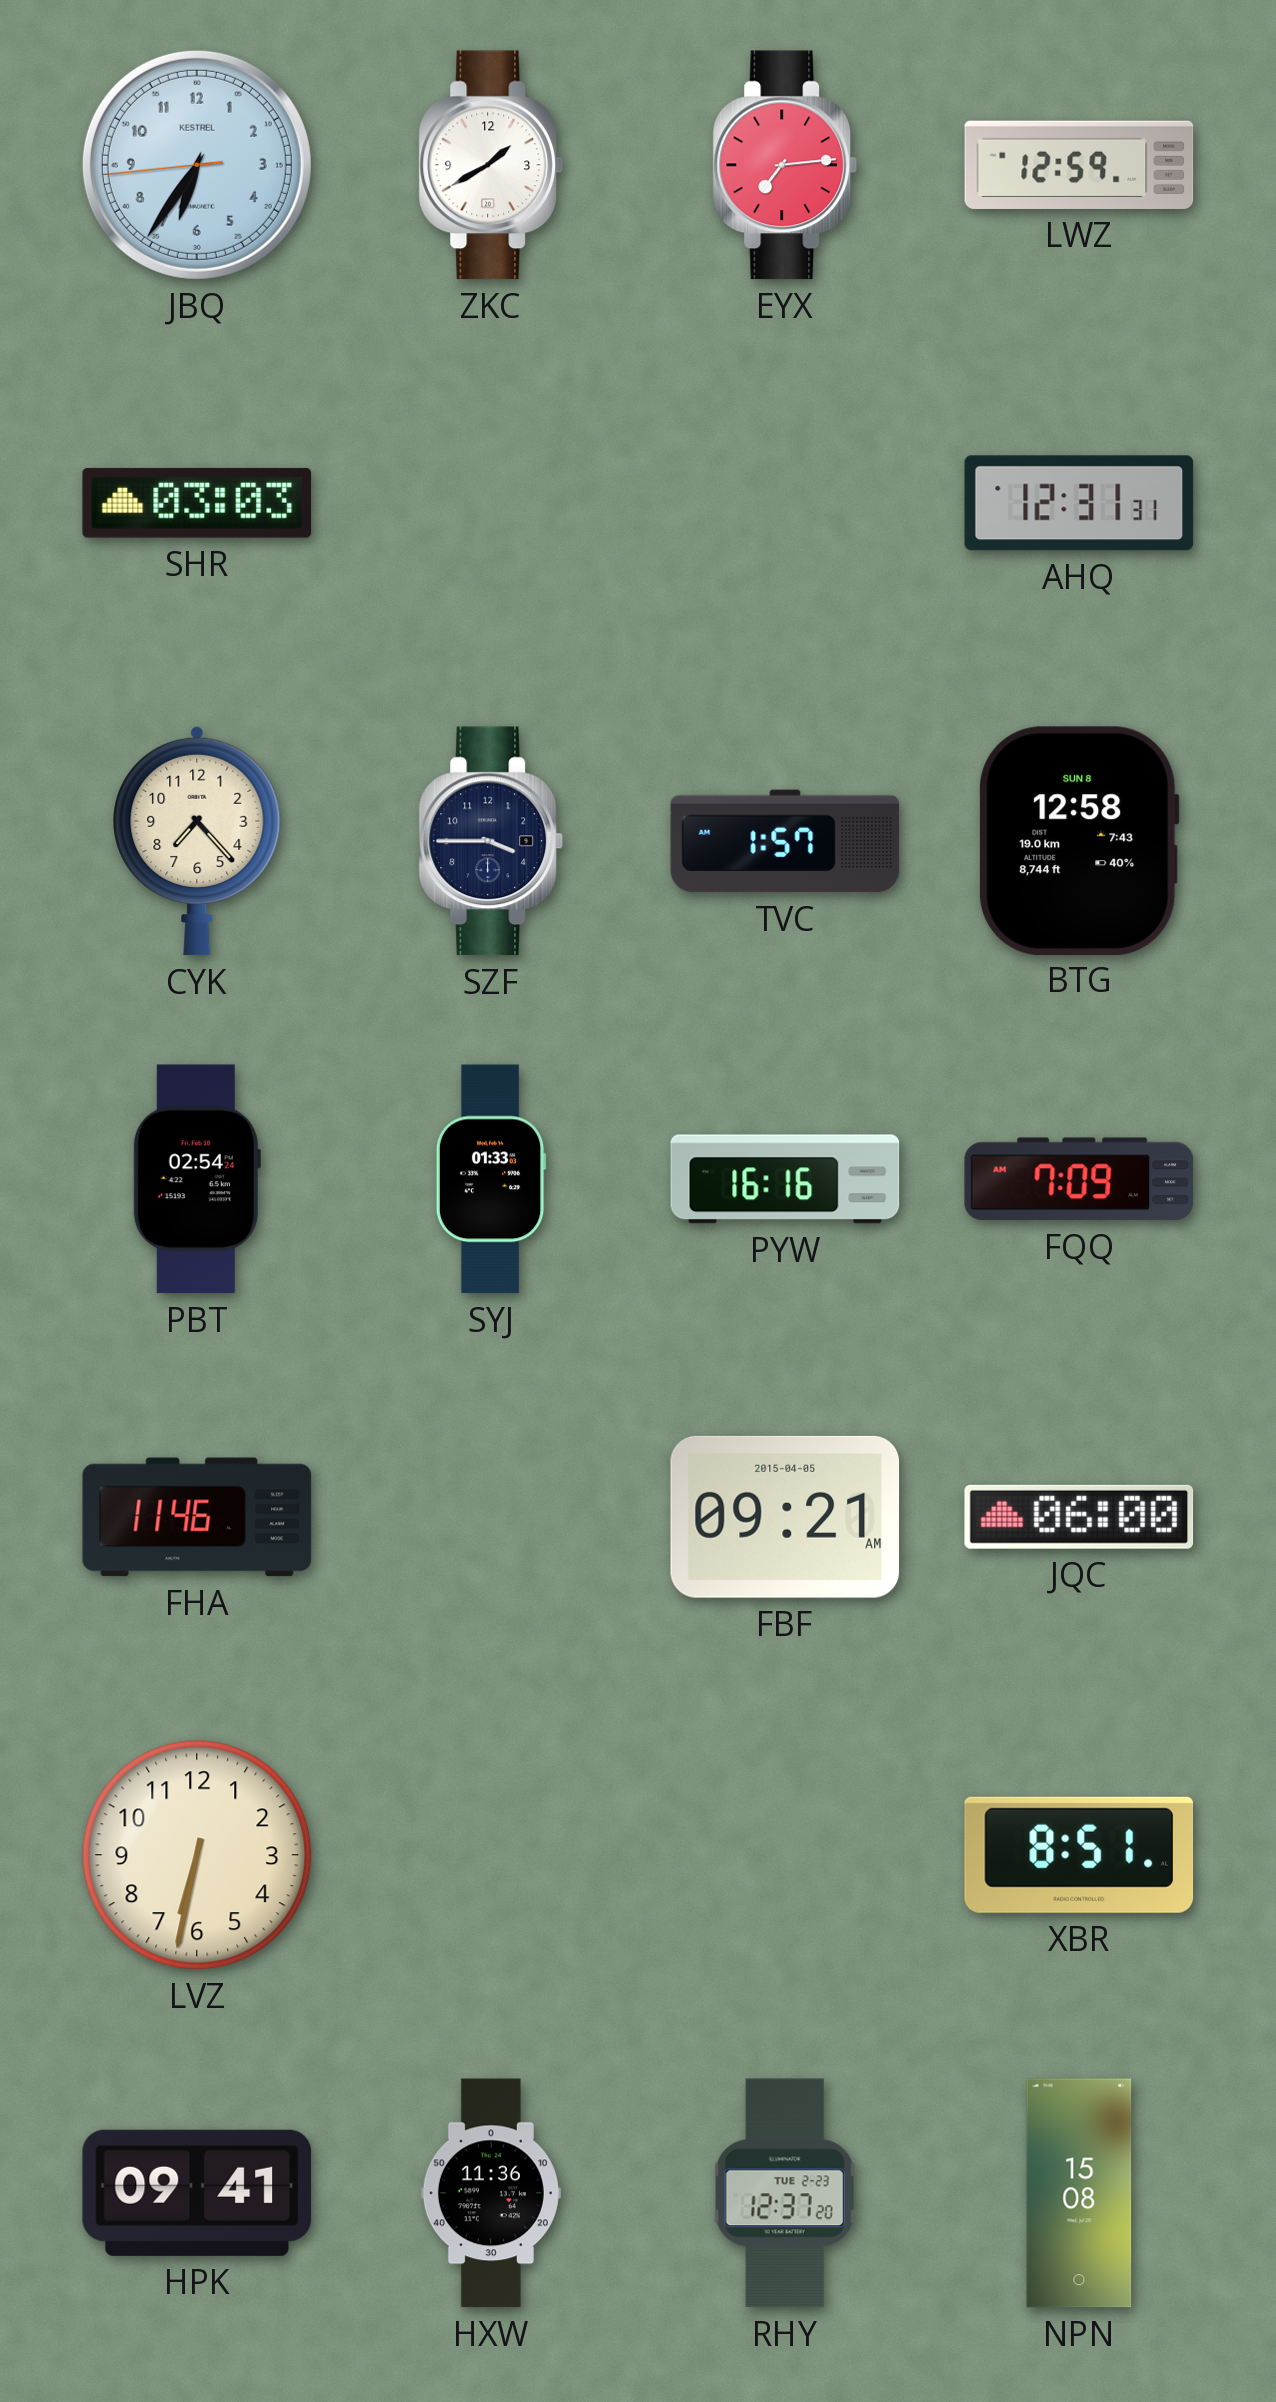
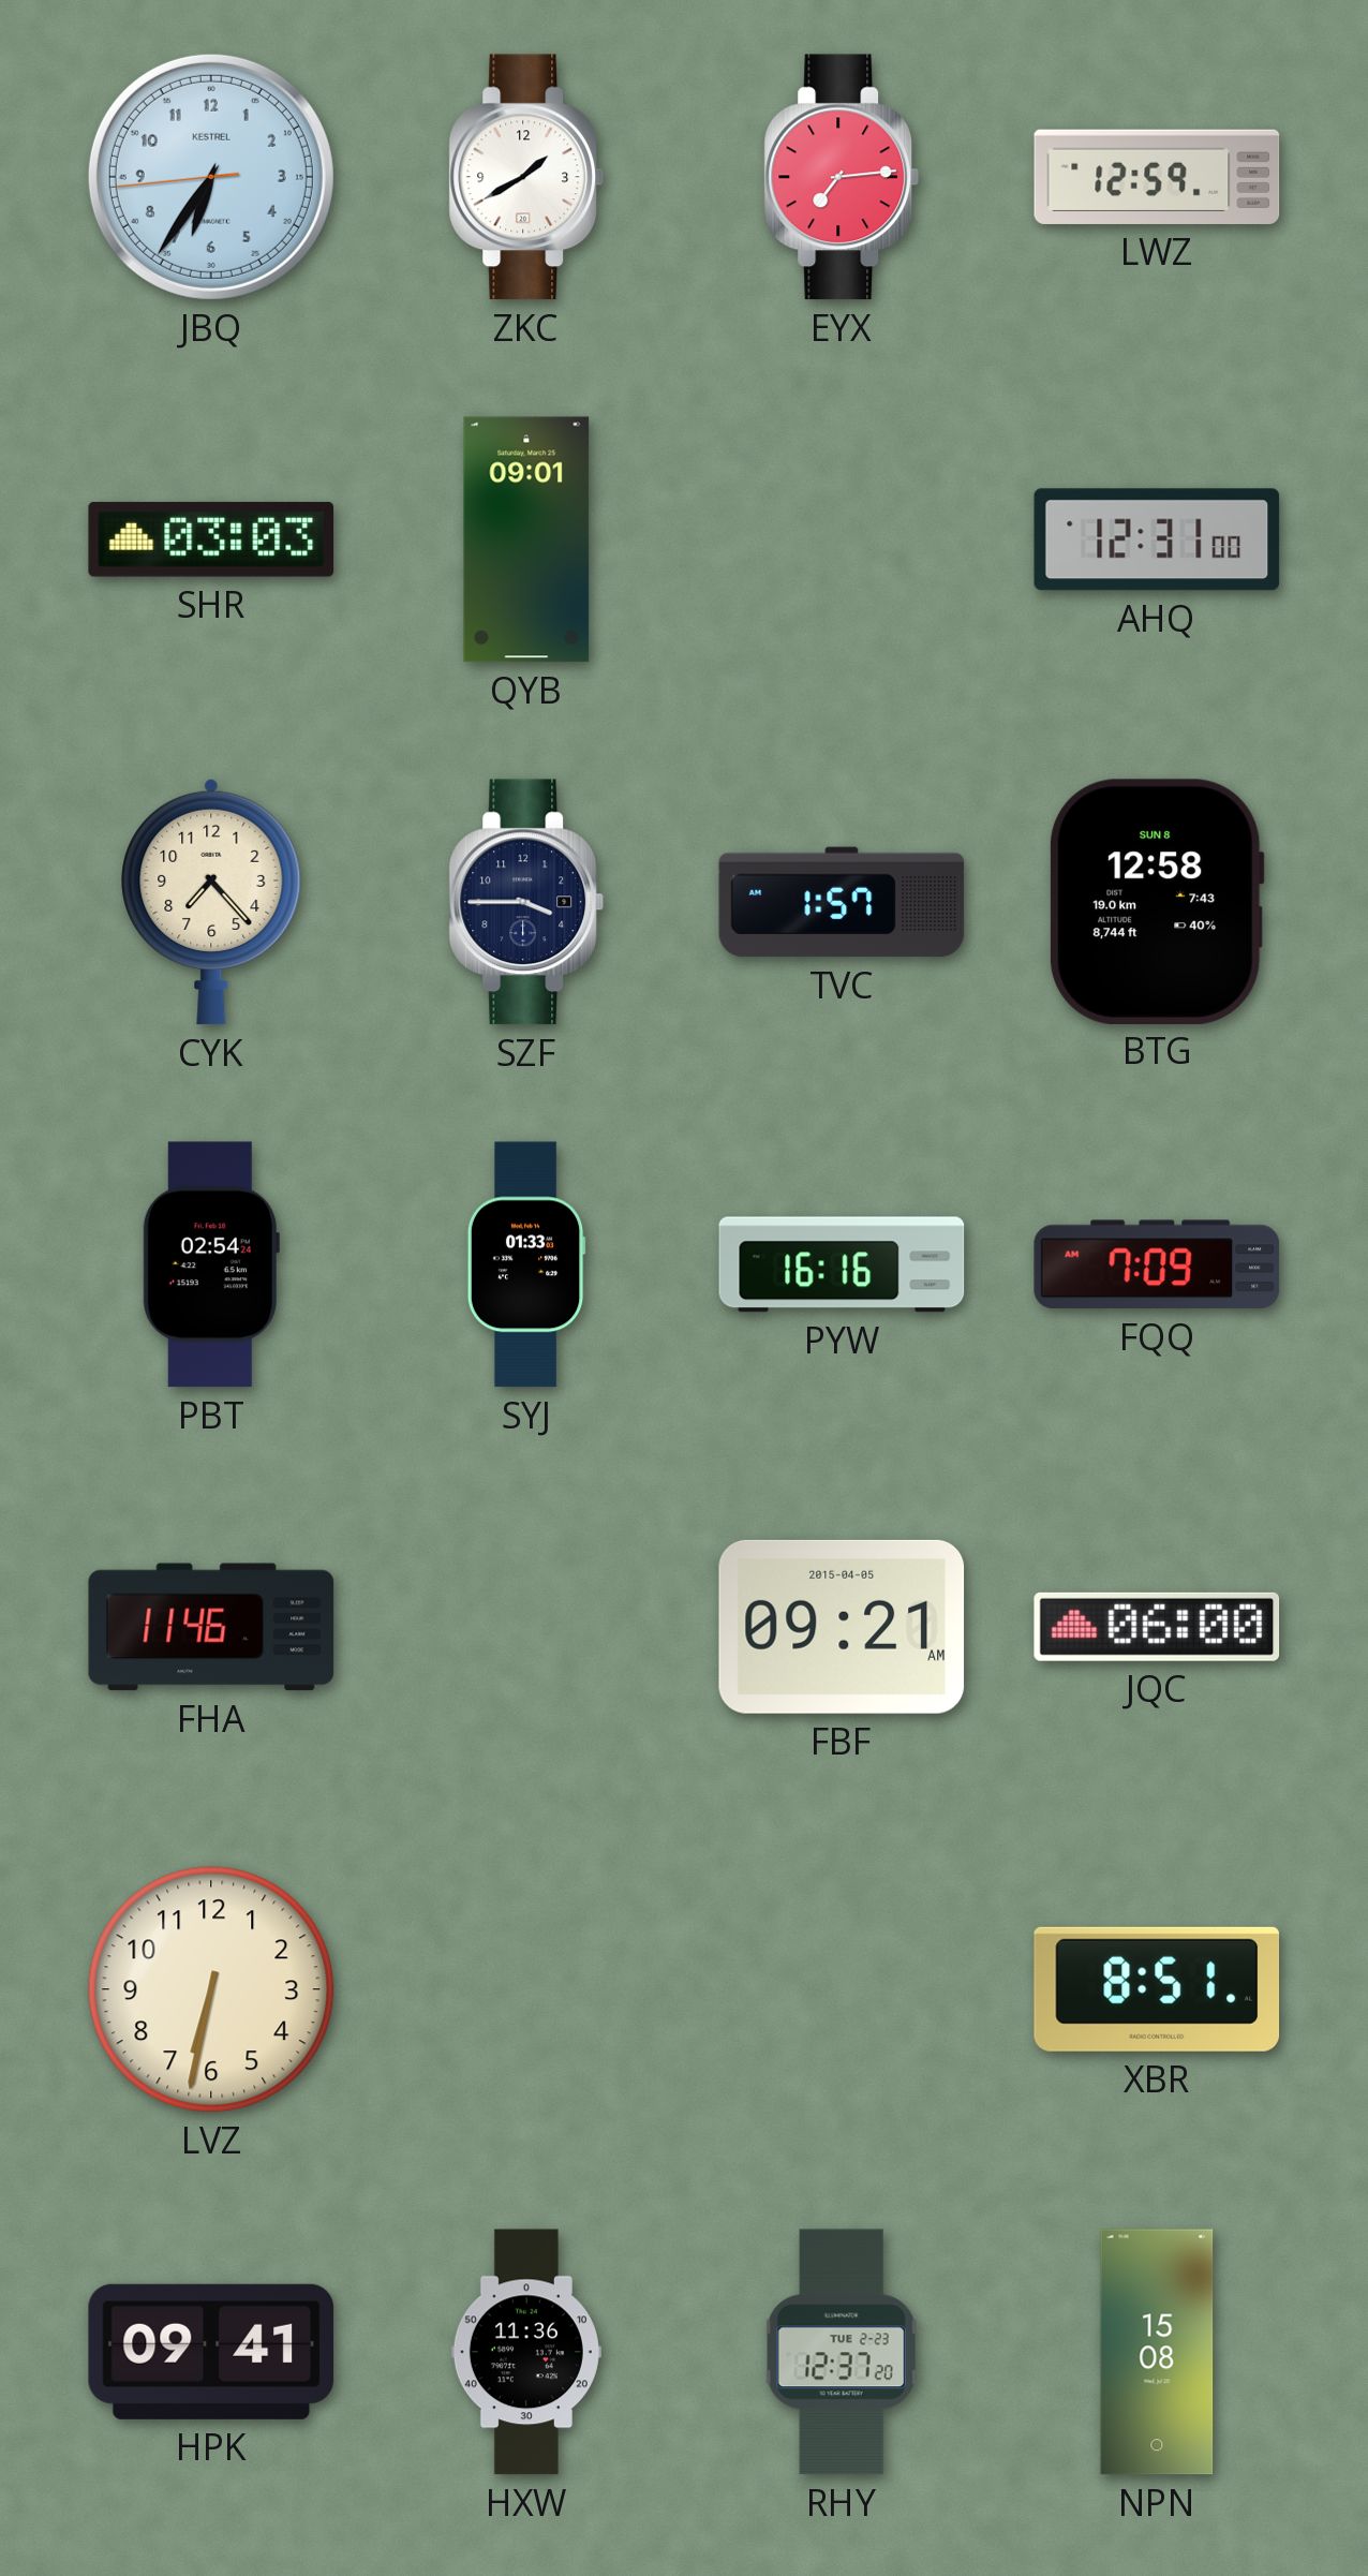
QYB: none -> 09:01
AHQ: 12:31:31 -> 12:31:00
